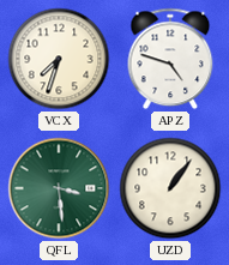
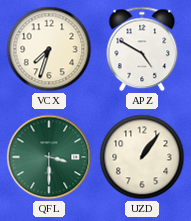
APZ: 4:48 -> 4:50
QFL: 3:29 -> 3:30
